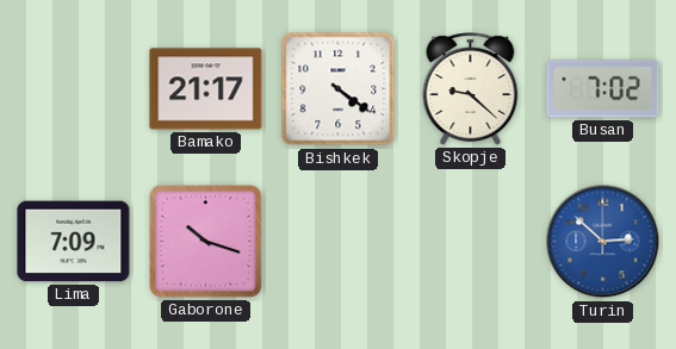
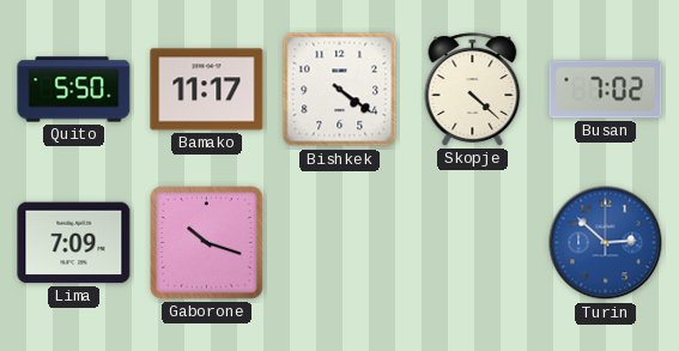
Quito: none -> 5:50
Bamako: 21:17 -> 11:17
Skopje: 9:22 -> 4:22
